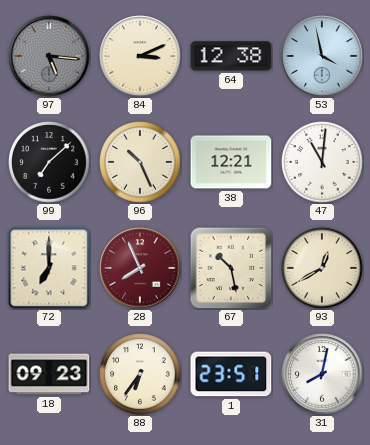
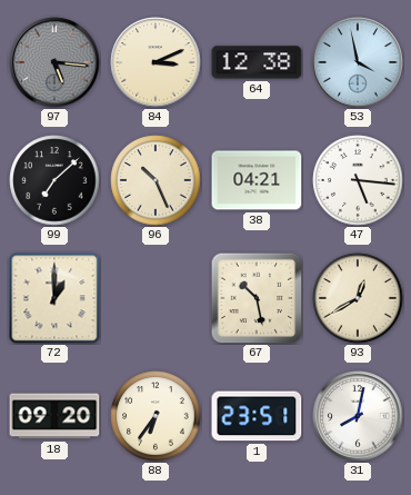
38: 12:21 -> 04:21
47: 11:01 -> 5:16
72: 7:00 -> 1:00
28: 7:56 -> none
18: 09:23 -> 09:20
